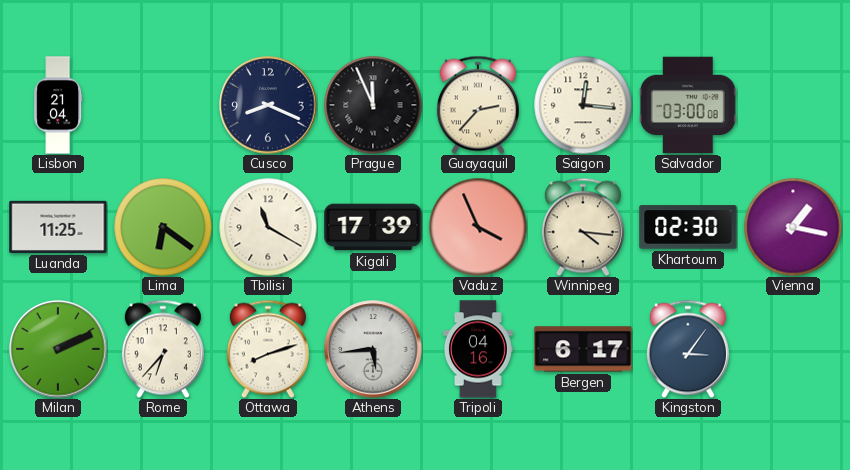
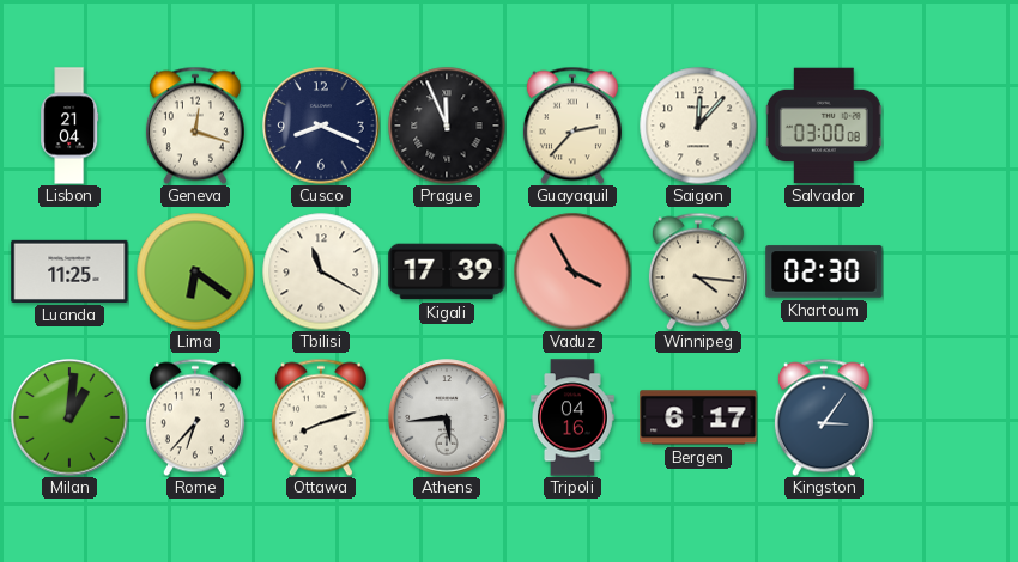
Geneva: none -> 12:18
Saigon: 12:16 -> 12:07
Vaduz: 3:56 -> 3:55
Vienna: 1:17 -> none
Milan: 2:11 -> 1:01
